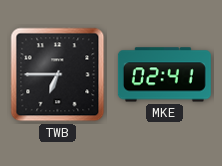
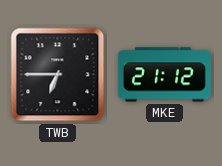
MKE: 02:41 -> 21:12
